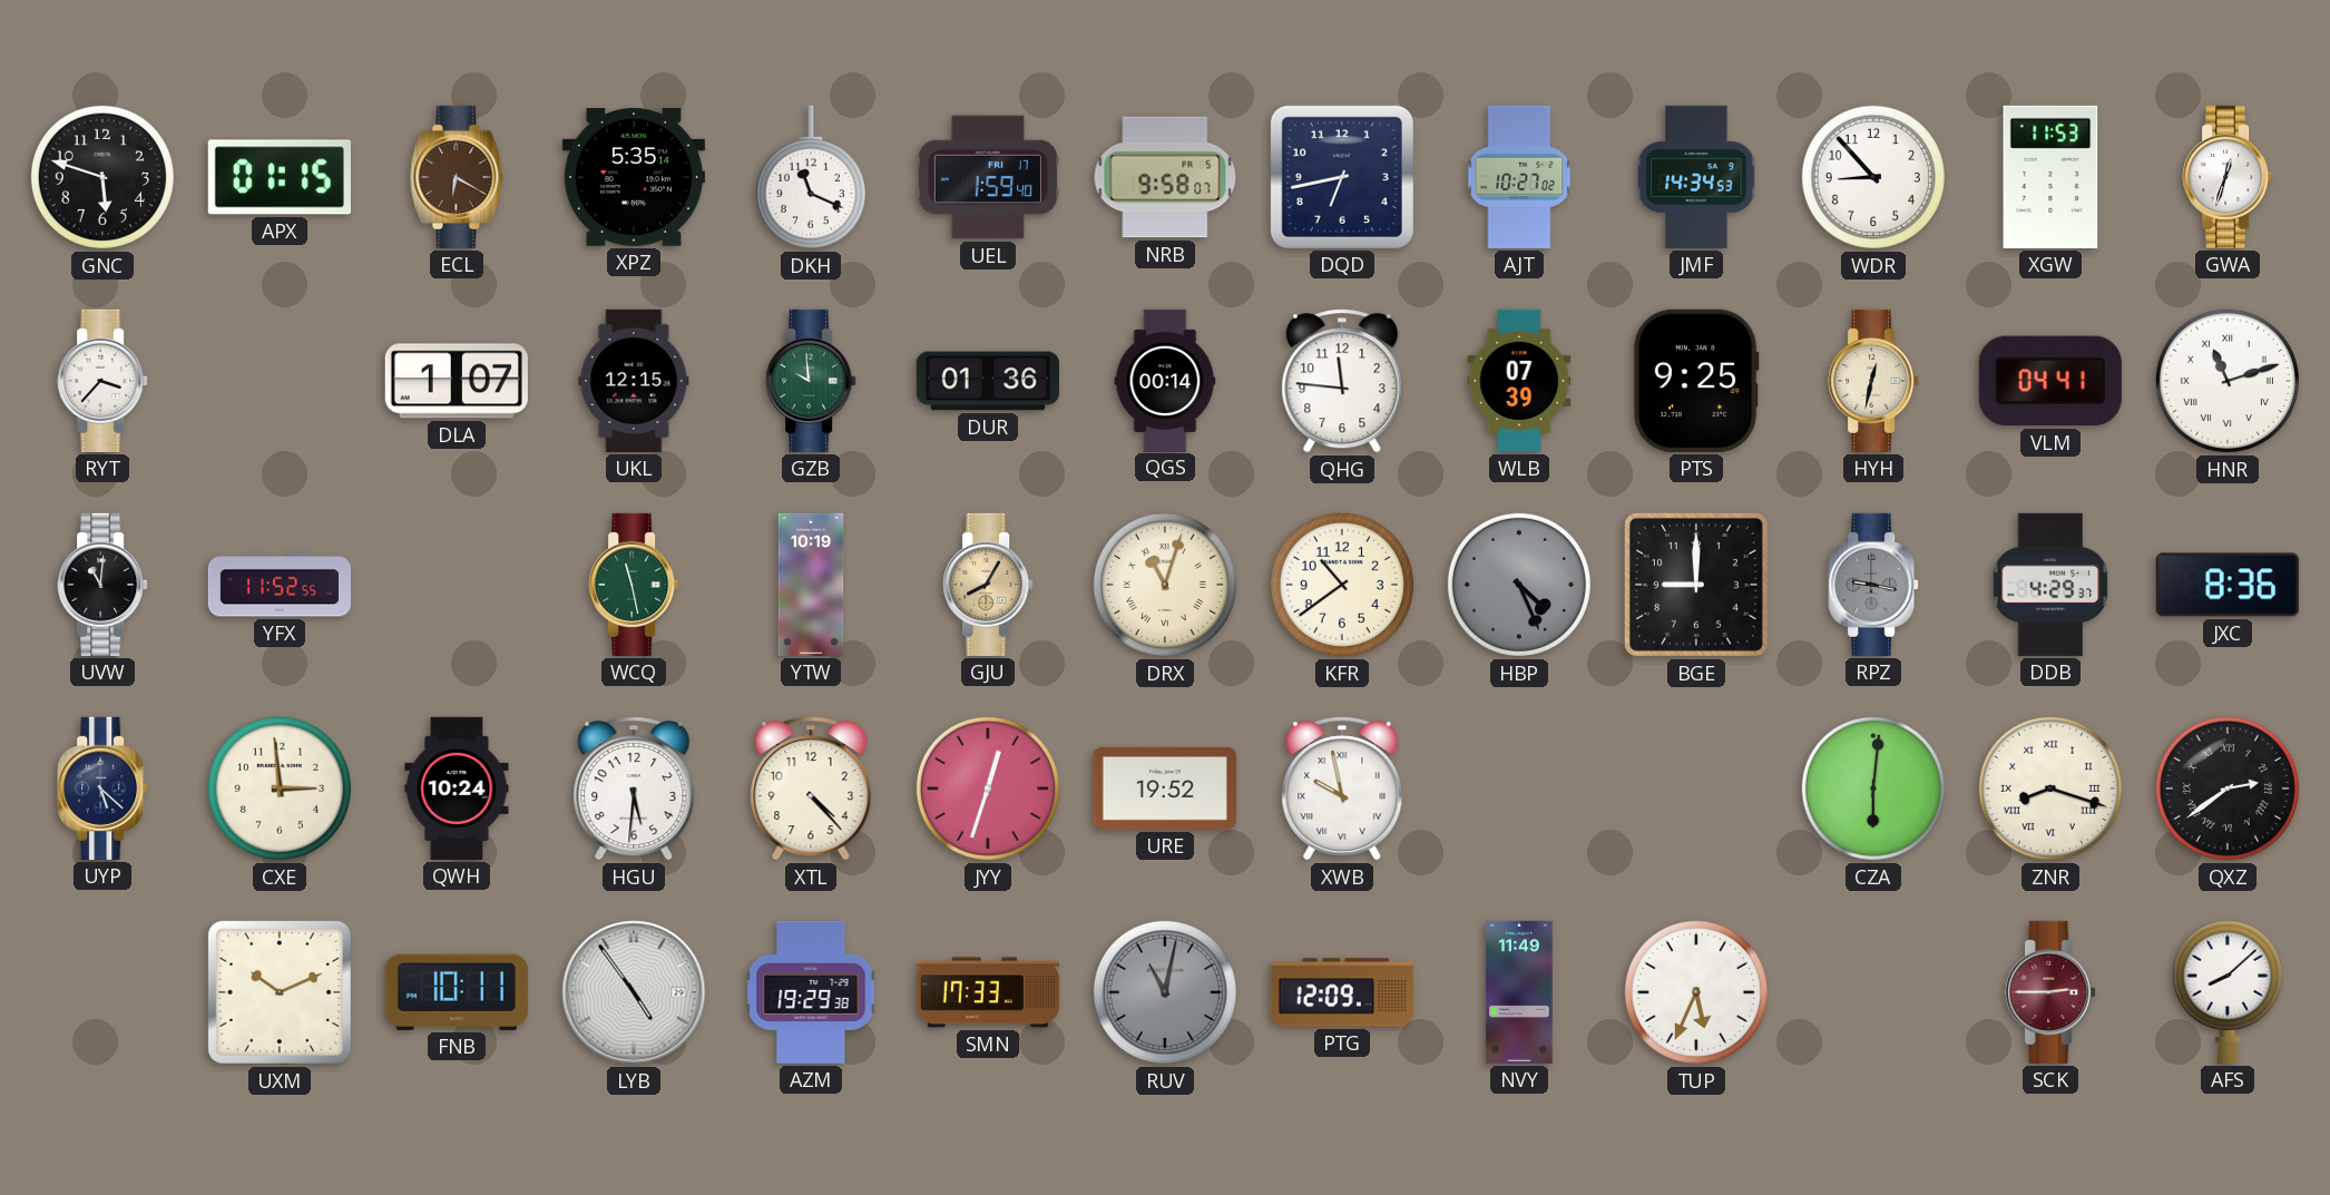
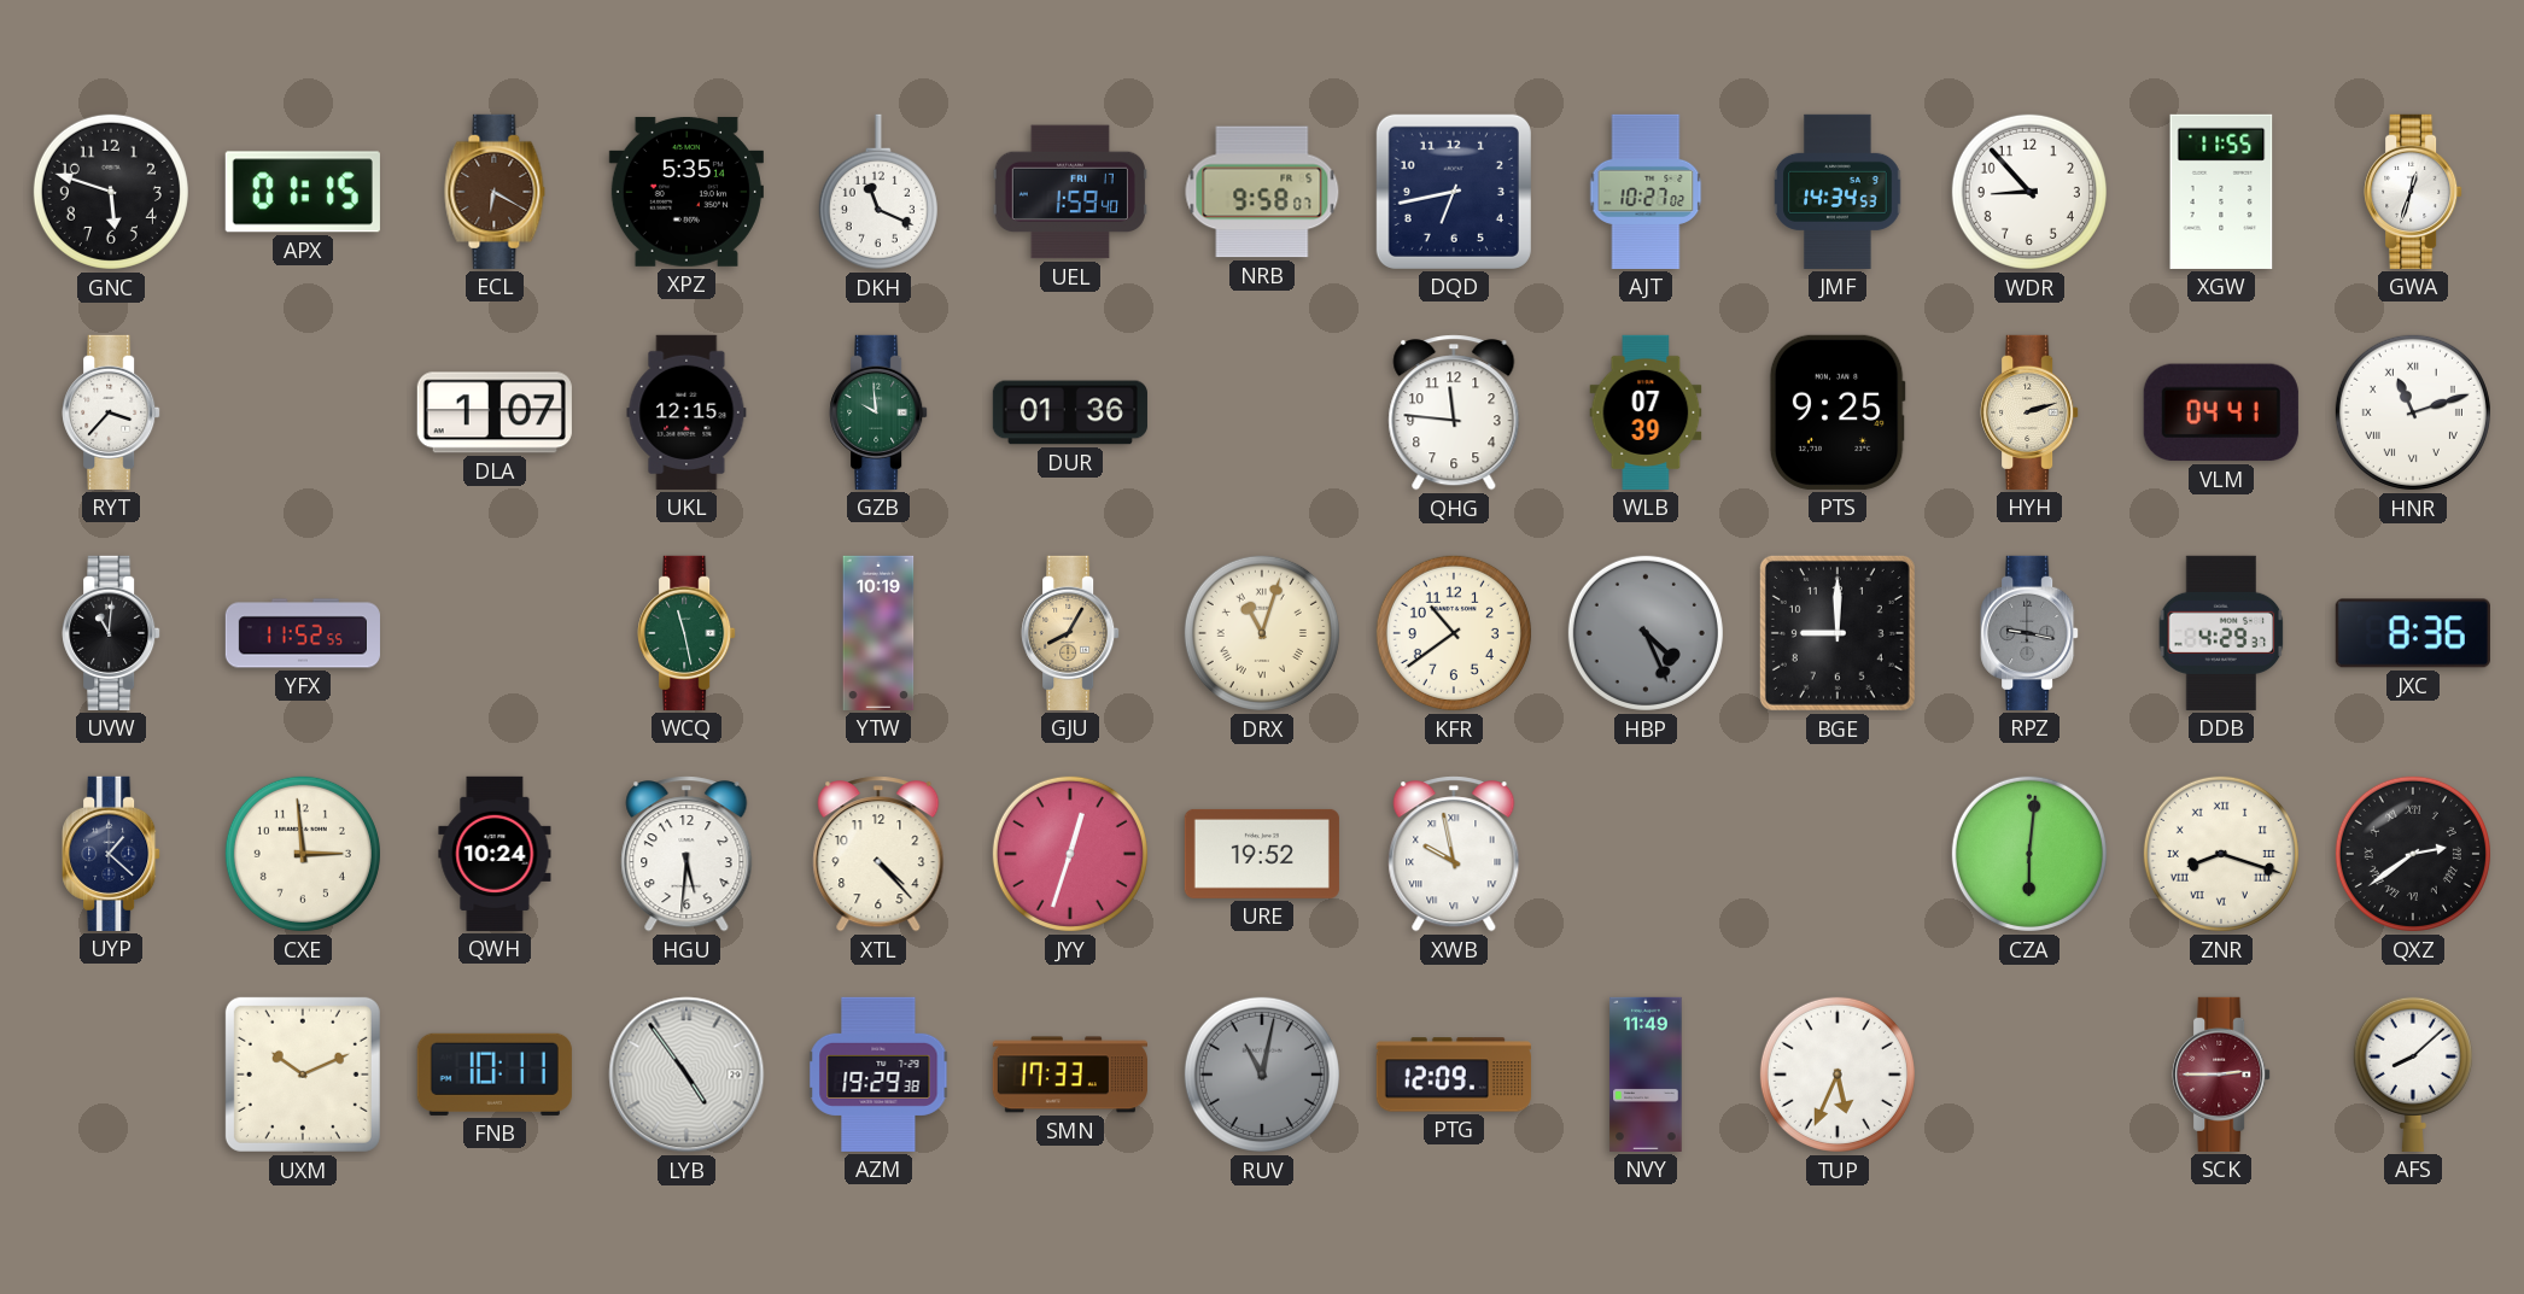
XGW: 11:53 -> 11:55
QGS: 00:14 -> none
HYH: 12:32 -> 2:12
UYP: 5:22 -> 1:22
